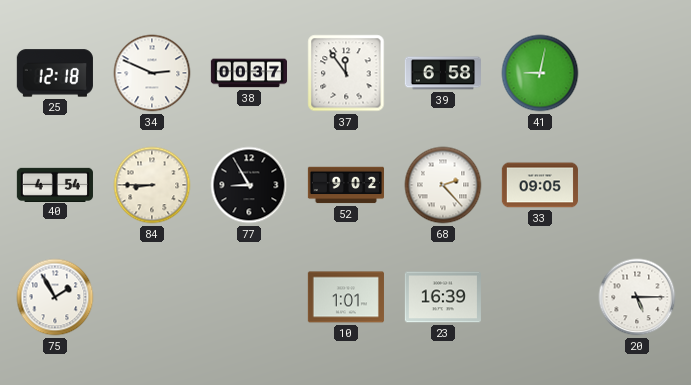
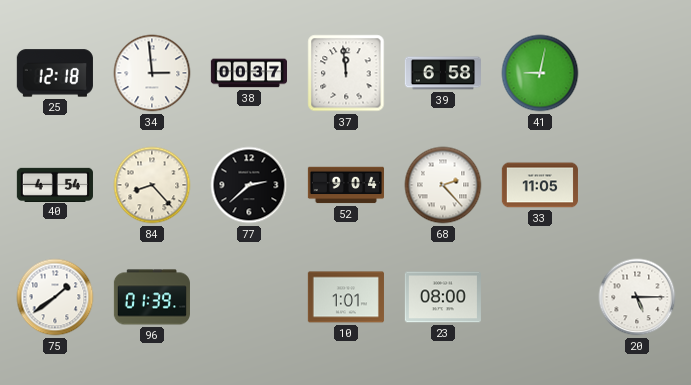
34: 2:49 -> 2:59
37: 11:54 -> 11:59
84: 8:45 -> 8:23
77: 8:55 -> 2:38
52: 9:02 -> 9:04
33: 09:05 -> 11:05
75: 1:55 -> 1:39
96: none -> 01:39
23: 16:39 -> 08:00
